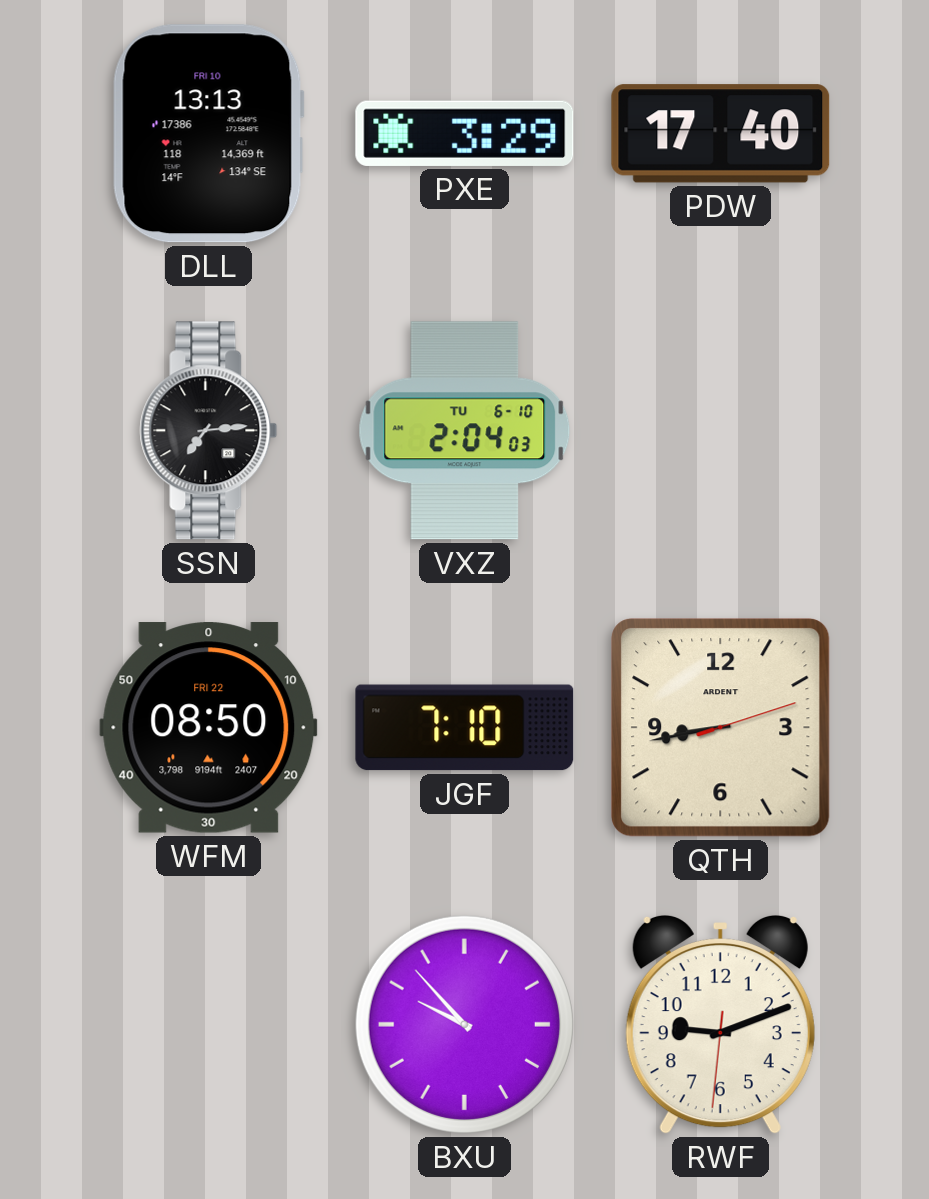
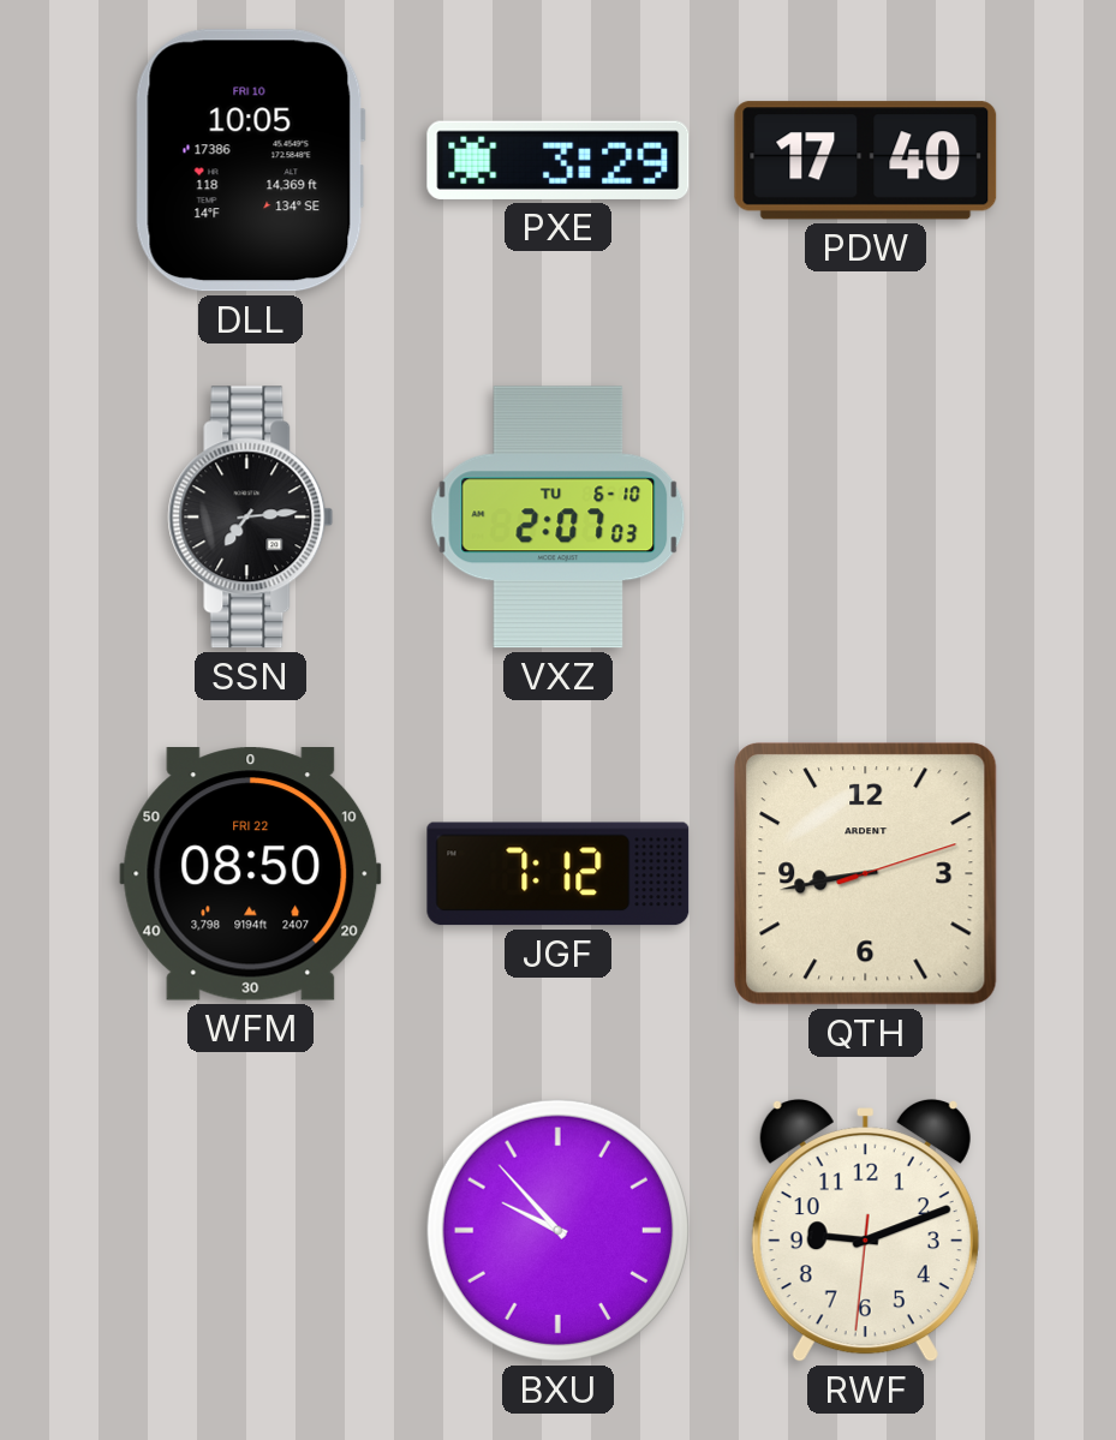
DLL: 13:13 -> 10:05
VXZ: 2:04 -> 2:07
JGF: 7:10 -> 7:12
